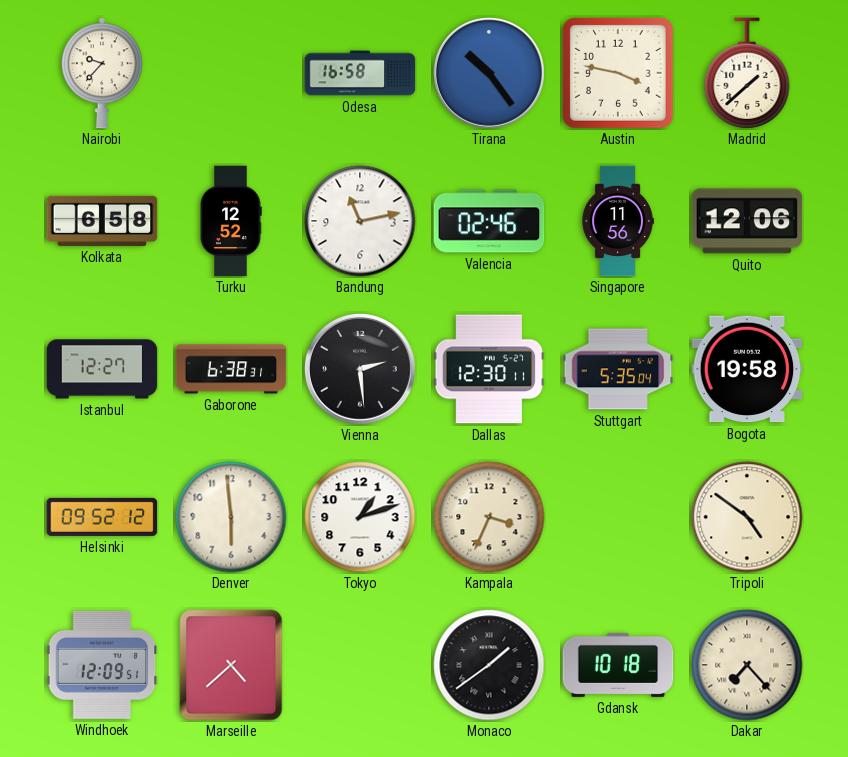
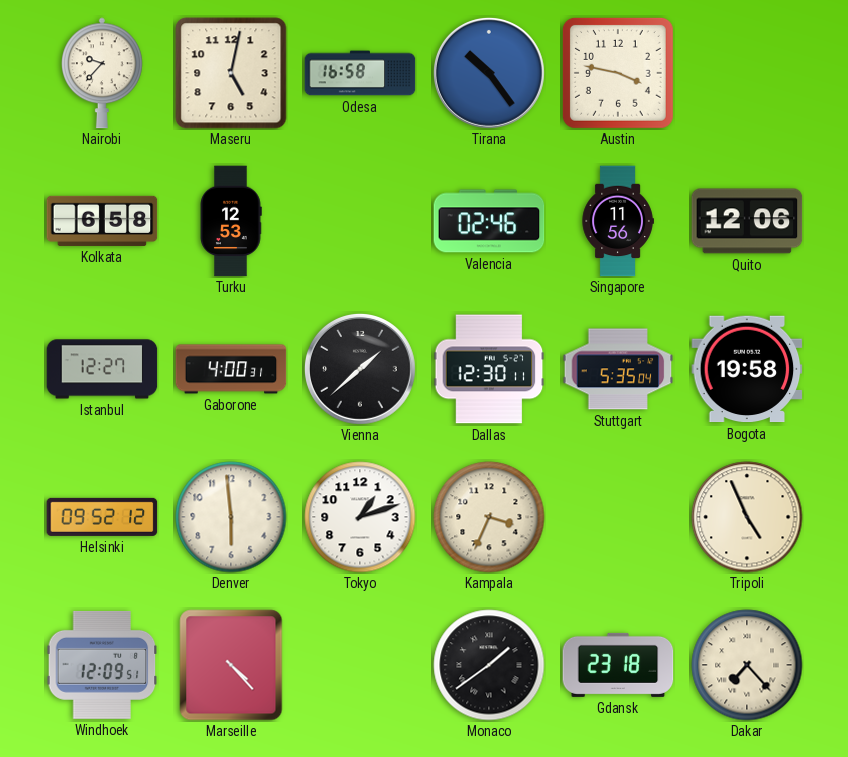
Maseru: none -> 5:02
Madrid: 1:38 -> none
Turku: 12:52 -> 12:53
Bandung: 11:13 -> none
Gaborone: 6:38 -> 4:00
Vienna: 2:29 -> 1:38
Tripoli: 4:51 -> 4:56
Marseille: 4:38 -> 4:23
Gdansk: 10:18 -> 23:18
